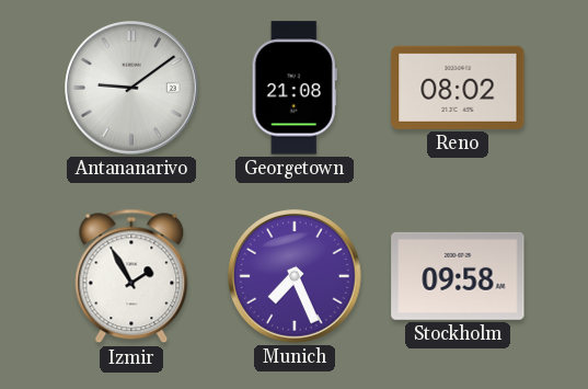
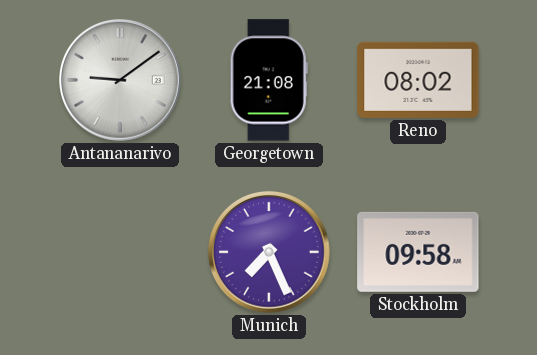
Izmir: 1:55 -> none
